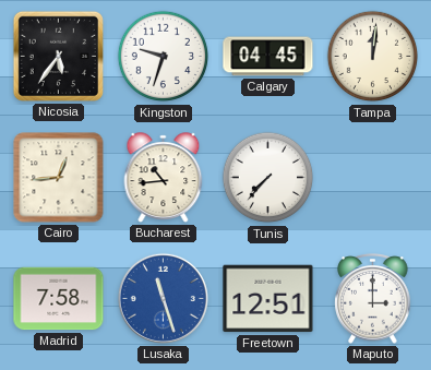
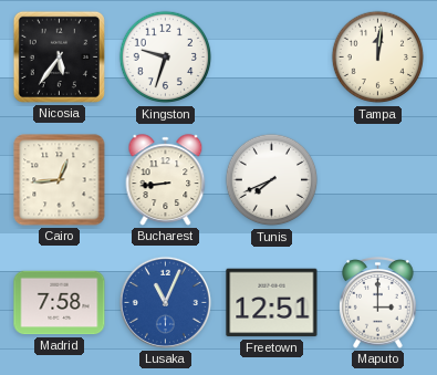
Calgary: 04:45 -> none
Bucharest: 10:44 -> 8:44
Tunis: 7:37 -> 7:41
Lusaka: 11:27 -> 11:04
